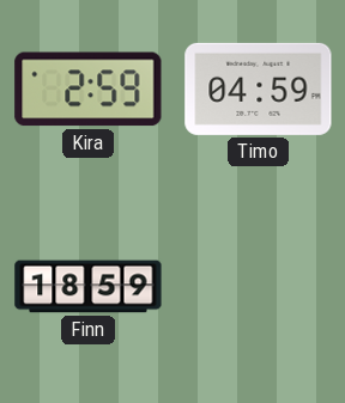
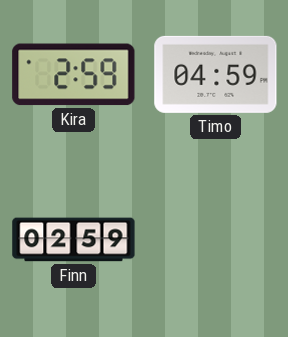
Finn: 18:59 -> 02:59
